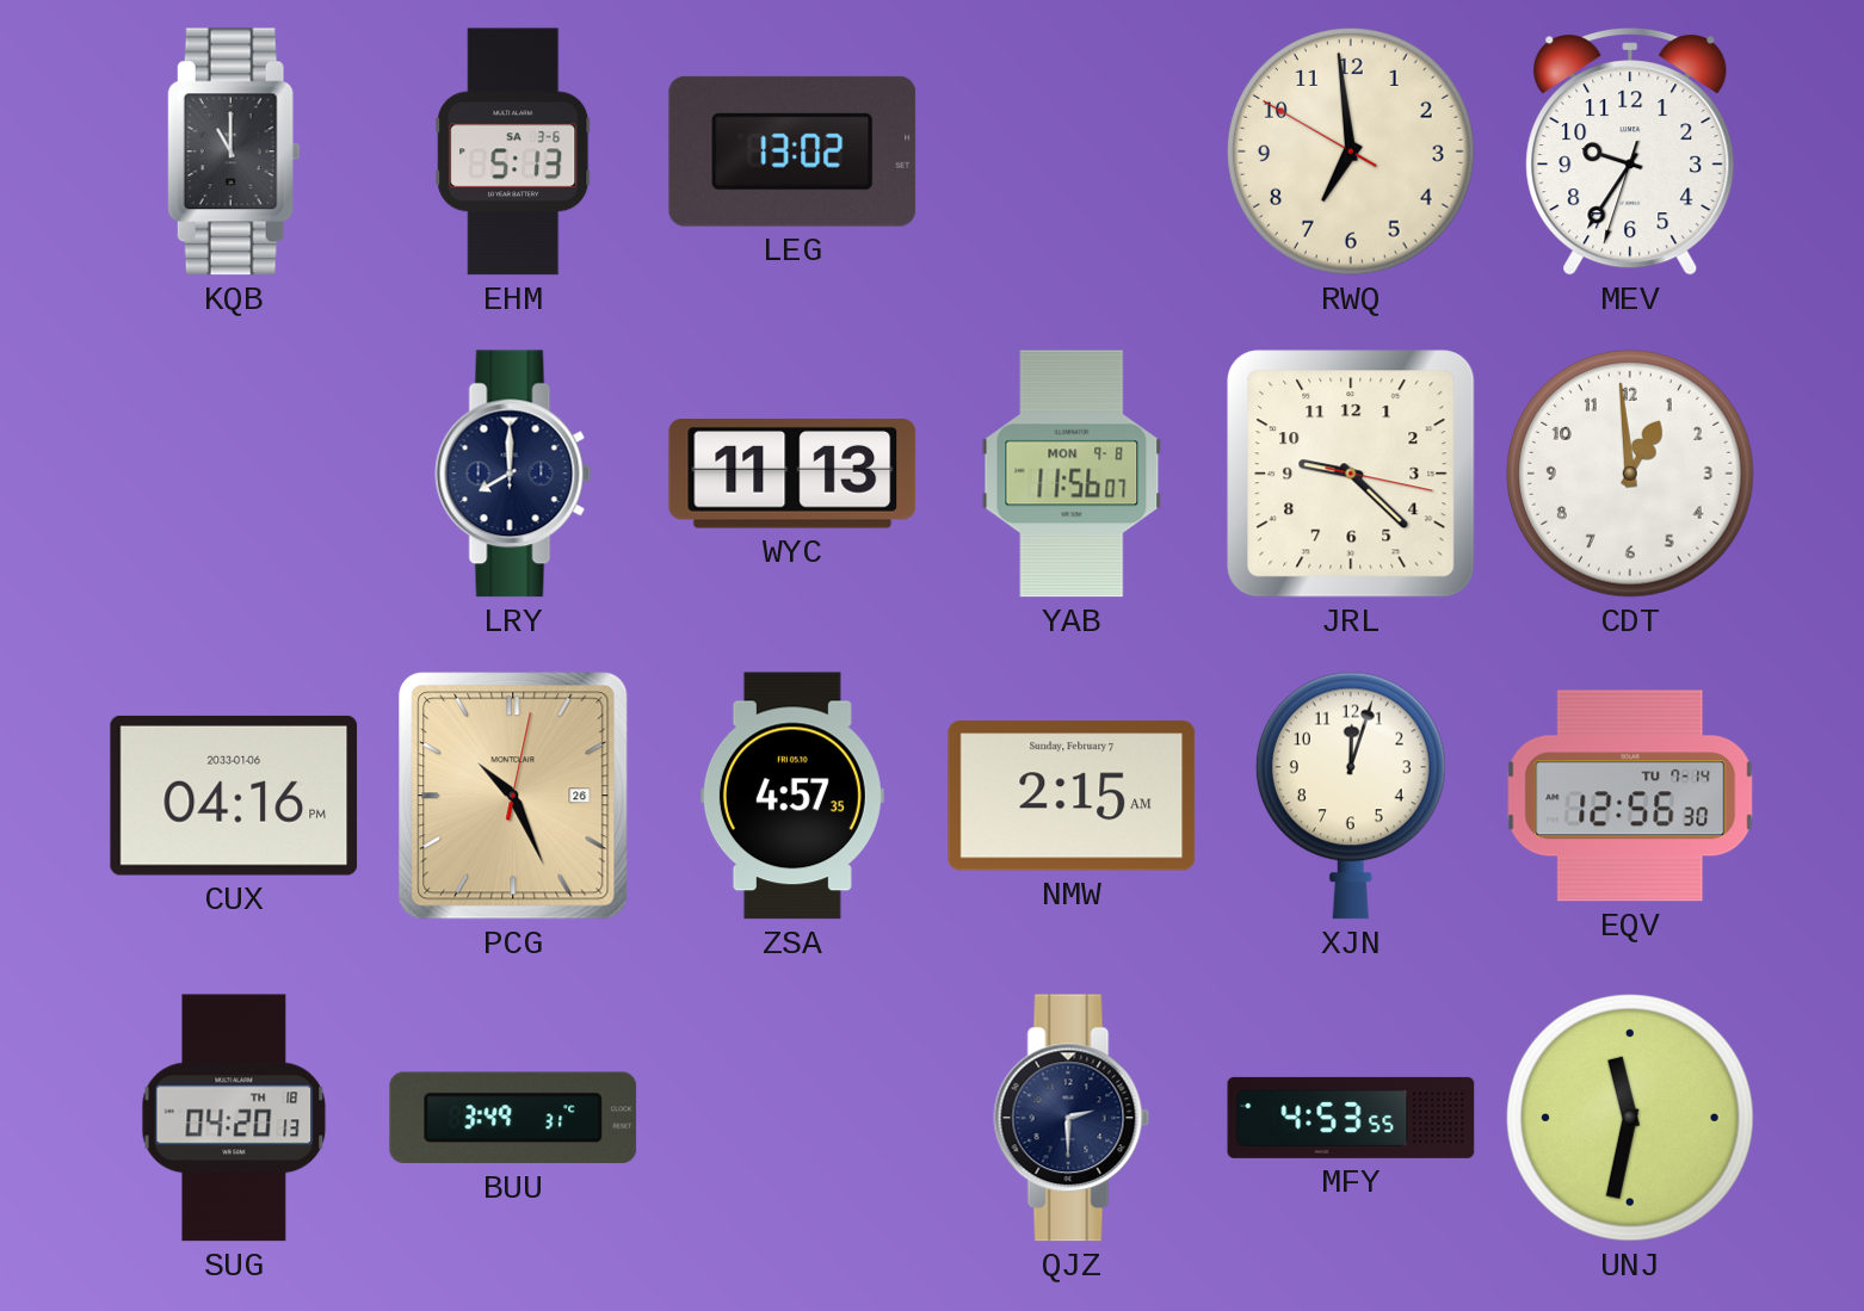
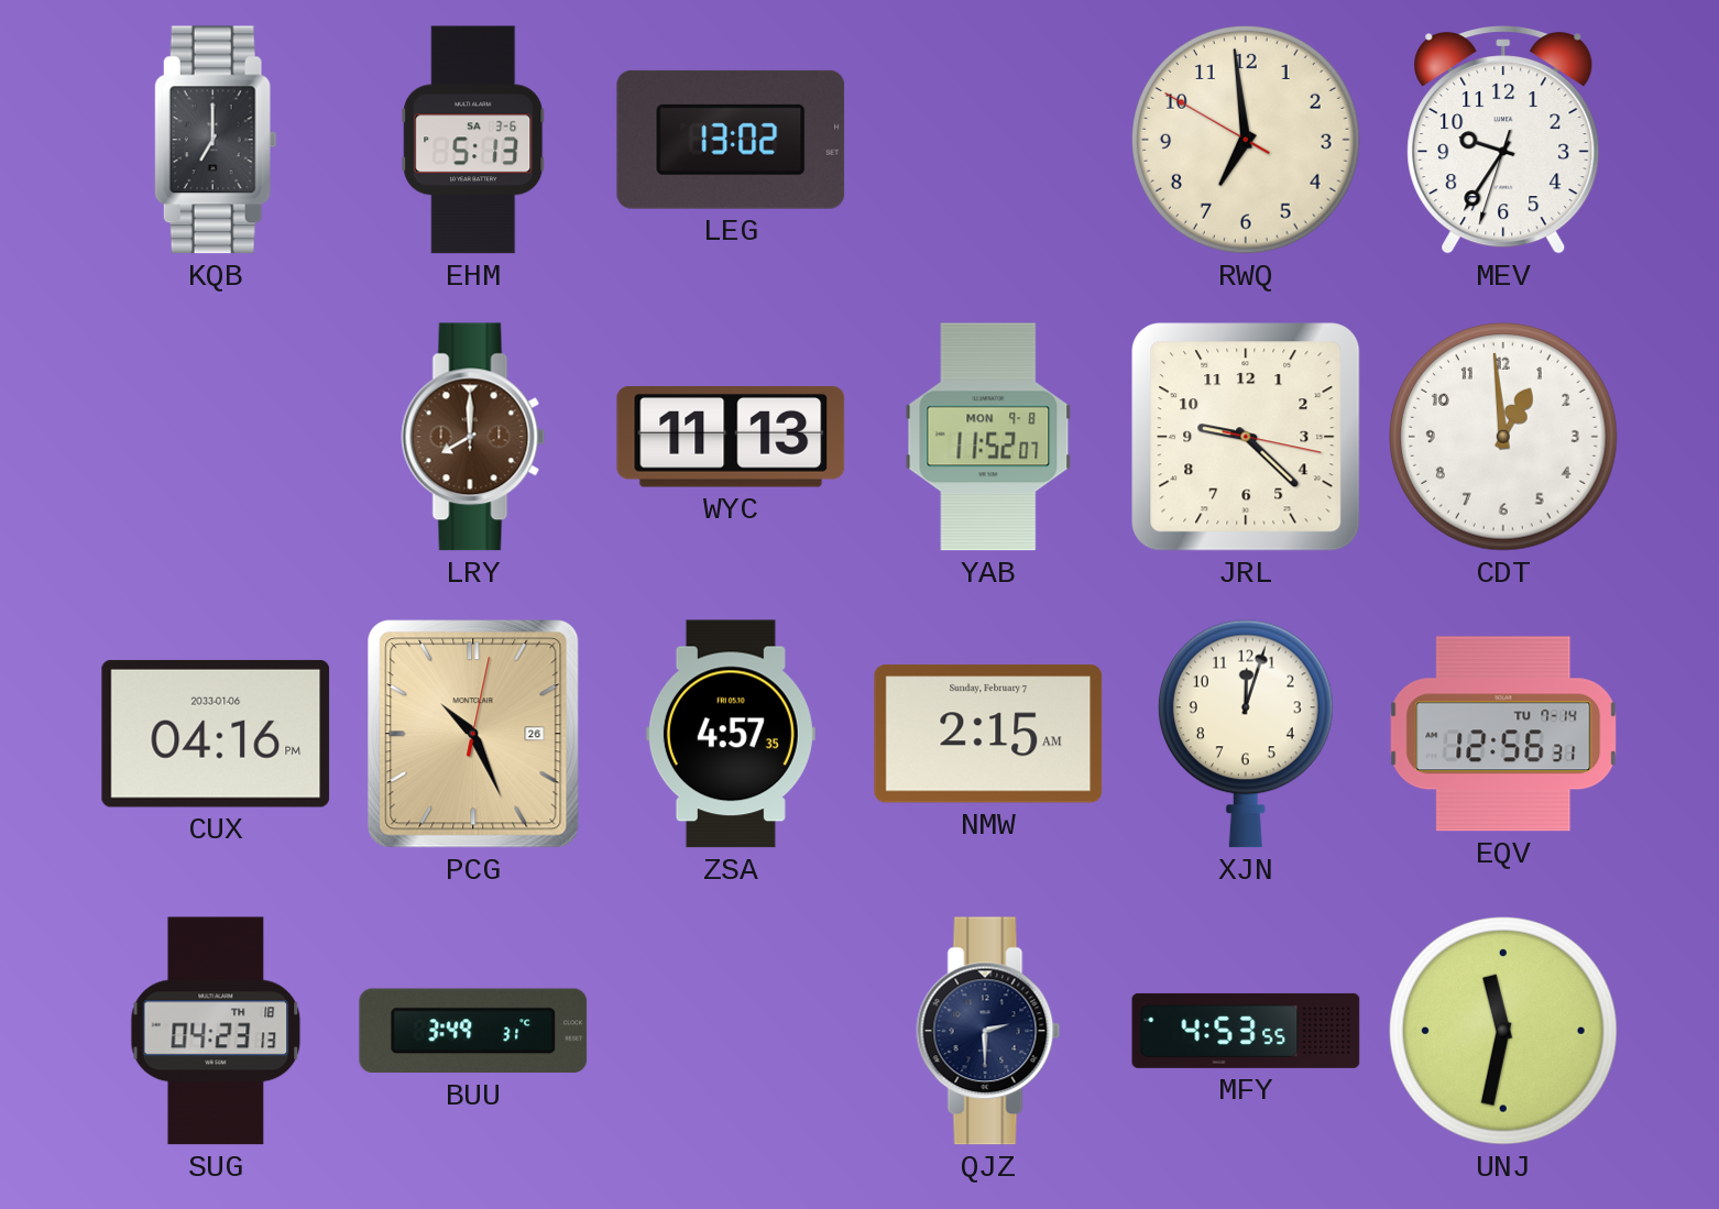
KQB: 11:00 -> 7:00
LRY dial: navy -> brown
YAB: 11:56 -> 11:52
EQV: 12:56:30 -> 12:56:31
SUG: 04:20 -> 04:23
